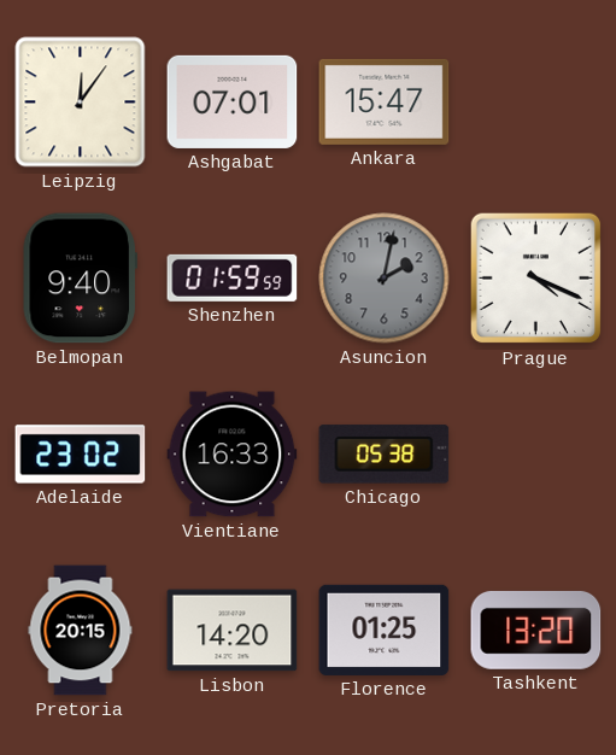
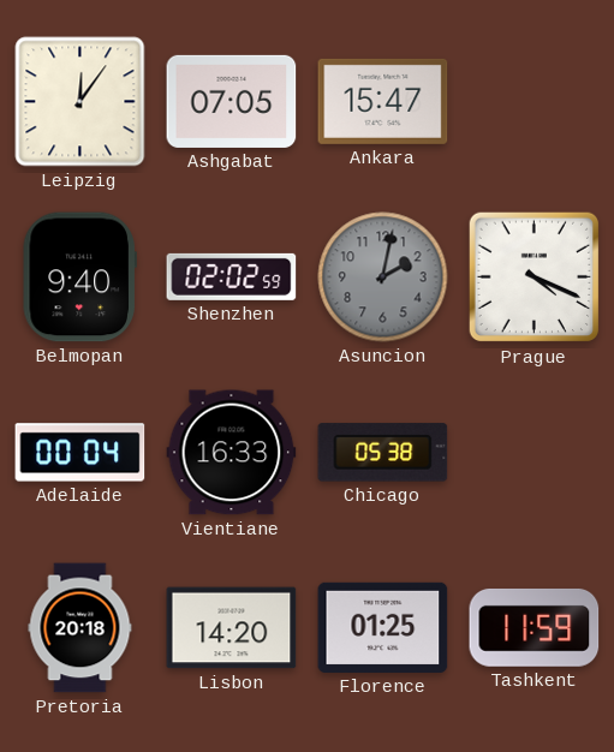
Ashgabat: 07:01 -> 07:05
Shenzhen: 01:59 -> 02:02
Adelaide: 23:02 -> 00:04
Pretoria: 20:15 -> 20:18
Tashkent: 13:20 -> 11:59
